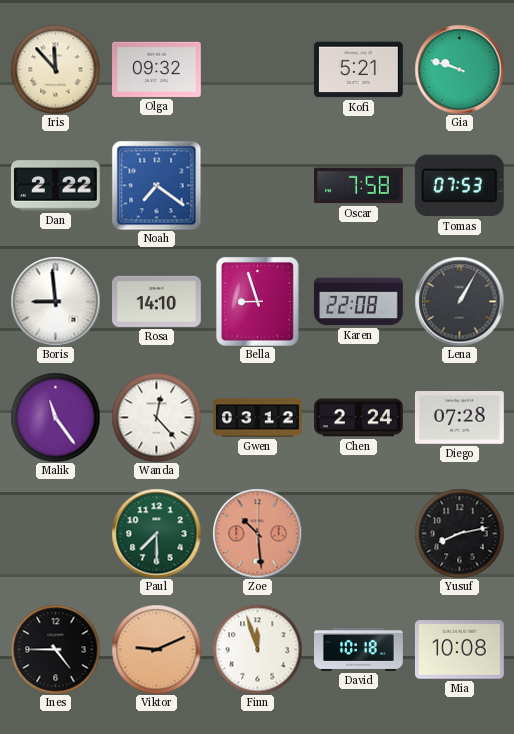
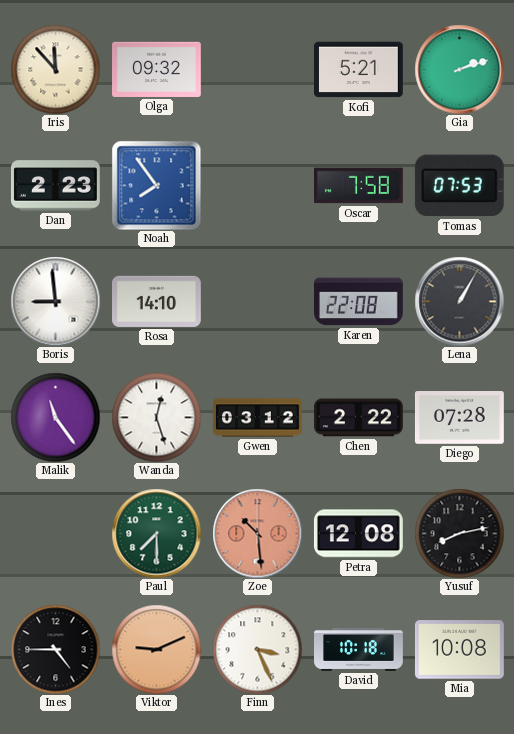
Gia: 9:48 -> 2:12
Dan: 2:22 -> 2:23
Noah: 7:21 -> 7:54
Bella: 8:57 -> none
Wanda: 12:23 -> 12:27
Chen: 2:24 -> 2:22
Petra: none -> 12:08
Finn: 11:57 -> 3:26
